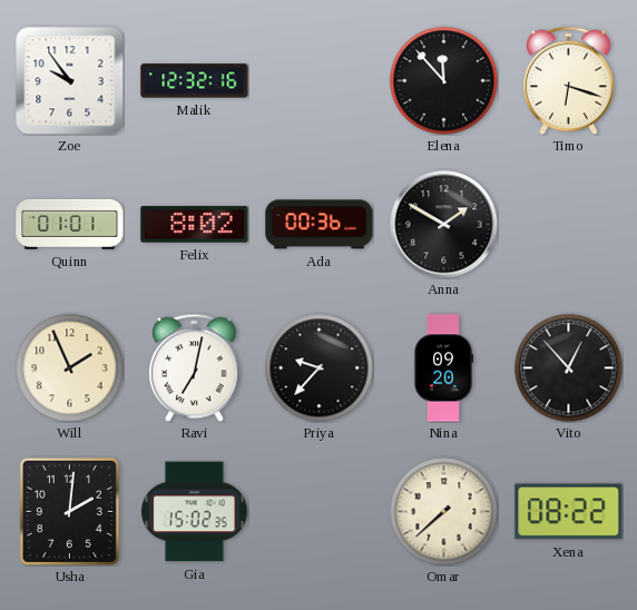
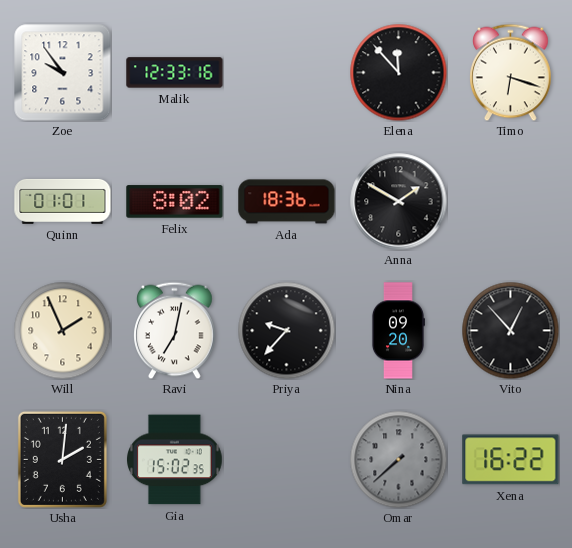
Malik: 12:32 -> 12:33
Ada: 00:36 -> 18:36
Omar dial: cream -> grey
Xena: 08:22 -> 16:22
